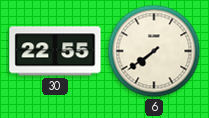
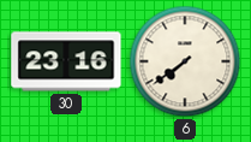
30: 22:55 -> 23:16
